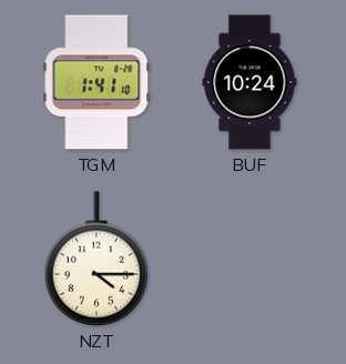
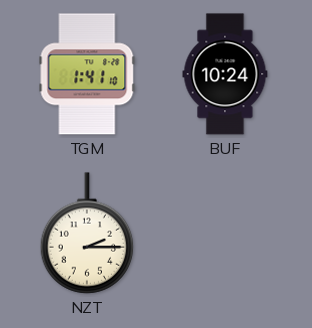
NZT: 4:15 -> 2:15
